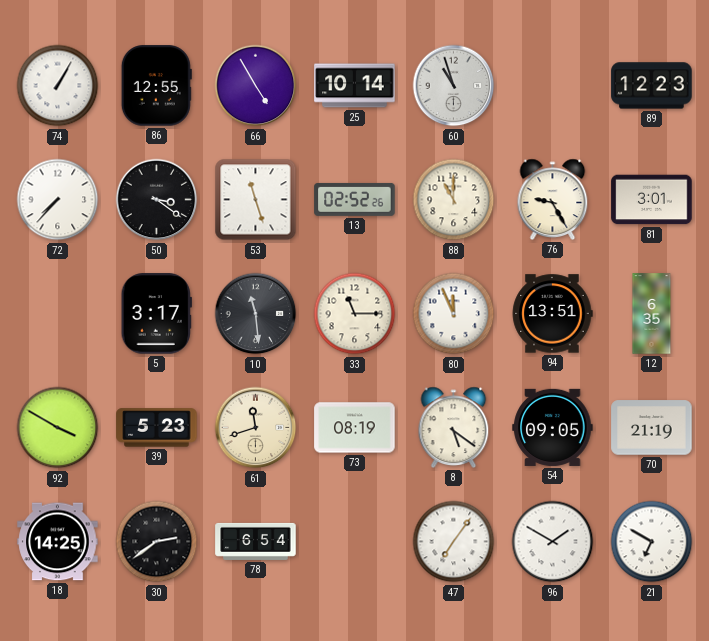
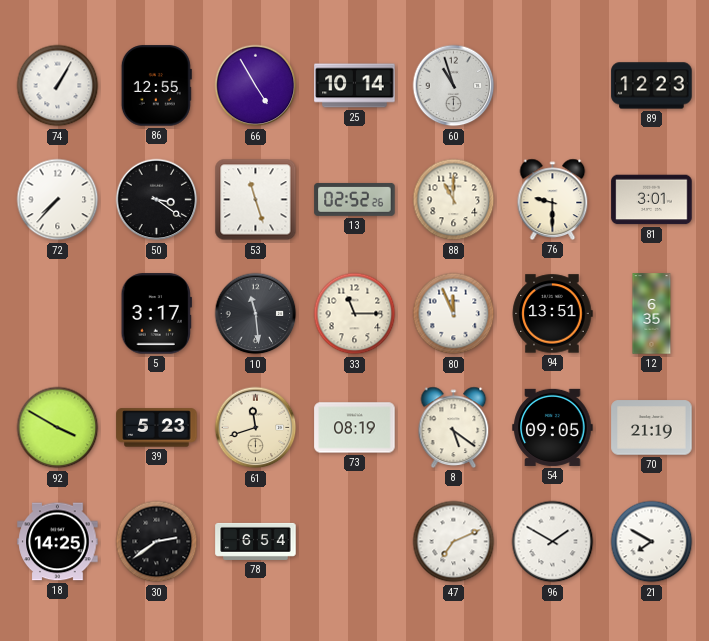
76: 9:25 -> 9:30
47: 7:06 -> 7:11
21: 6:50 -> 7:50
